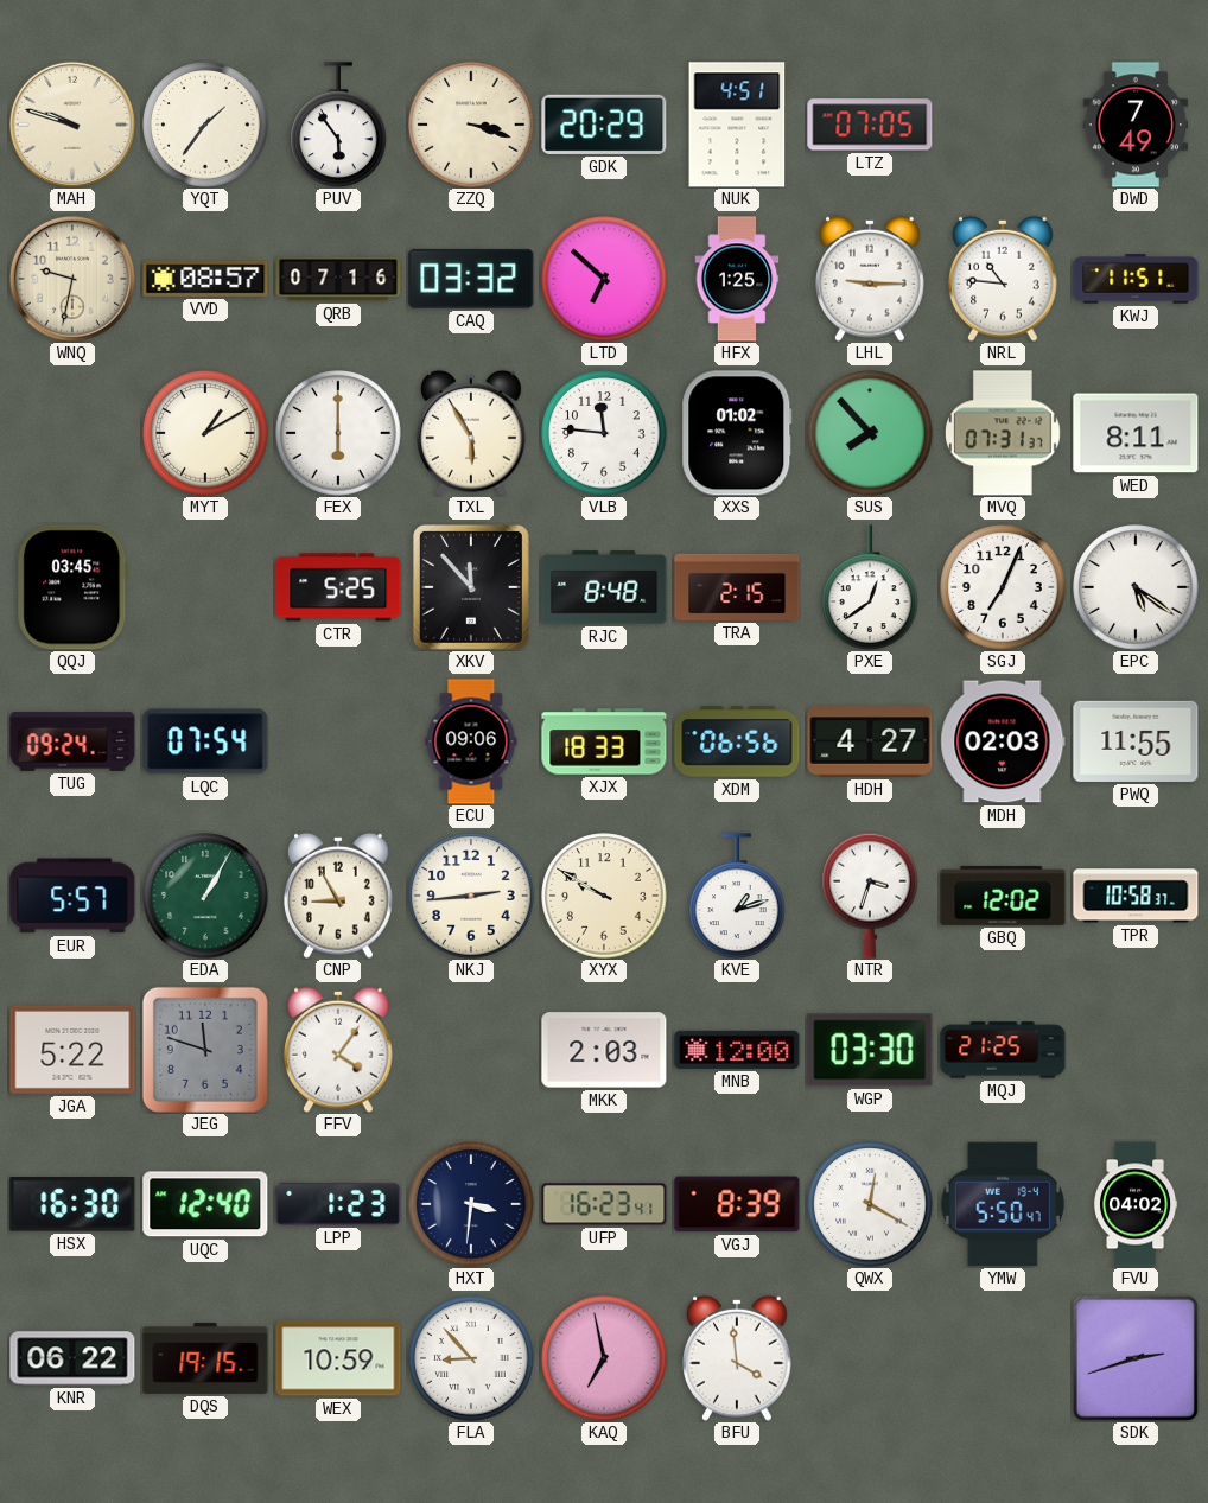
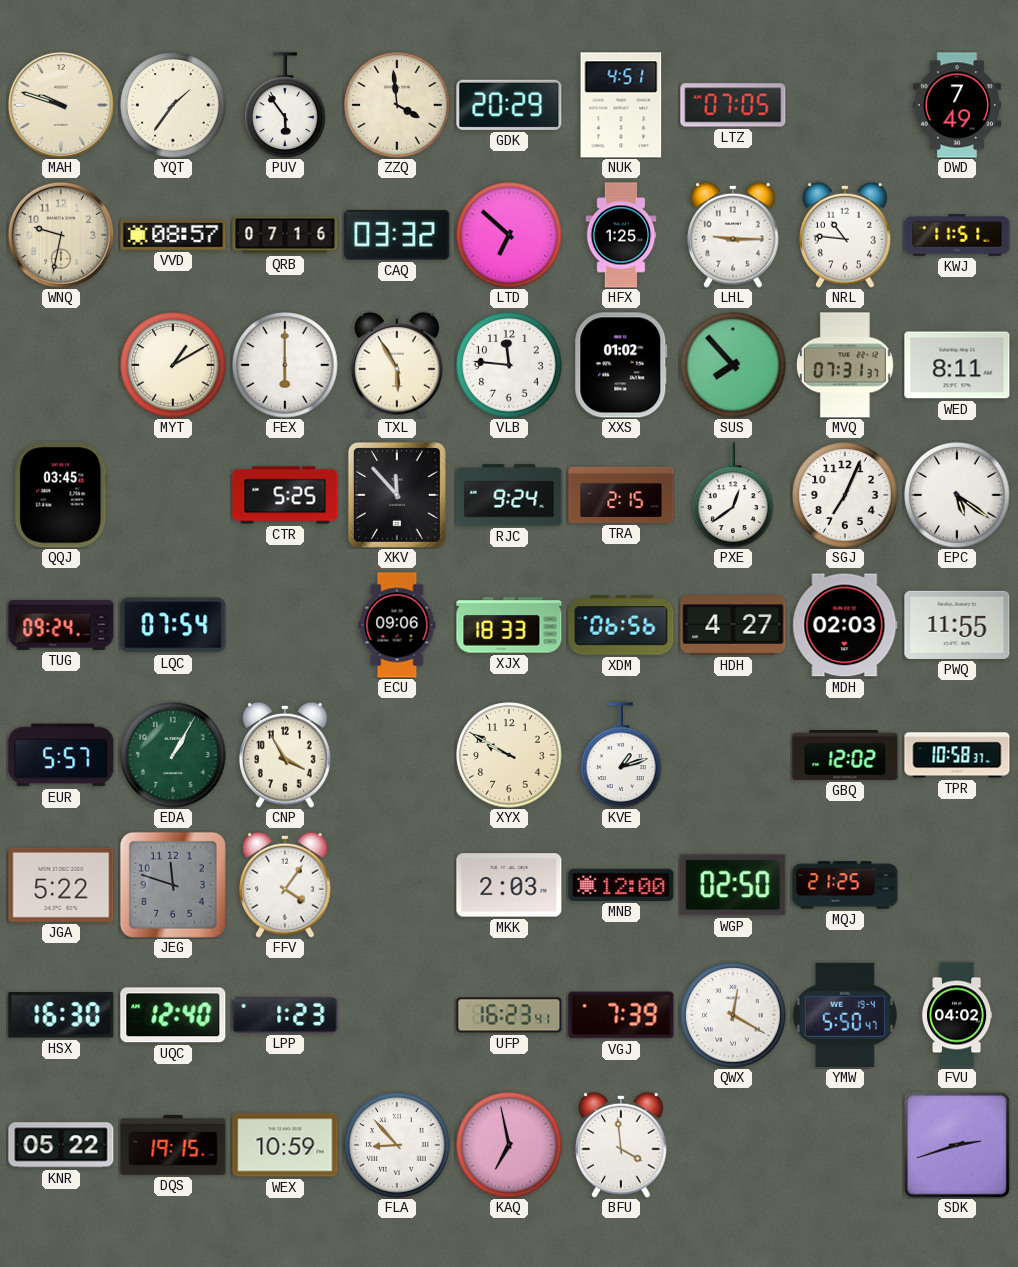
ZZQ: 3:18 -> 3:59
RJC: 8:48 -> 9:24
CNP: 8:55 -> 3:55
NKJ: 2:44 -> none
NTR: 3:33 -> none
WGP: 03:30 -> 02:50
HXT: 3:31 -> none
VGJ: 8:39 -> 7:39
KNR: 06:22 -> 05:22
